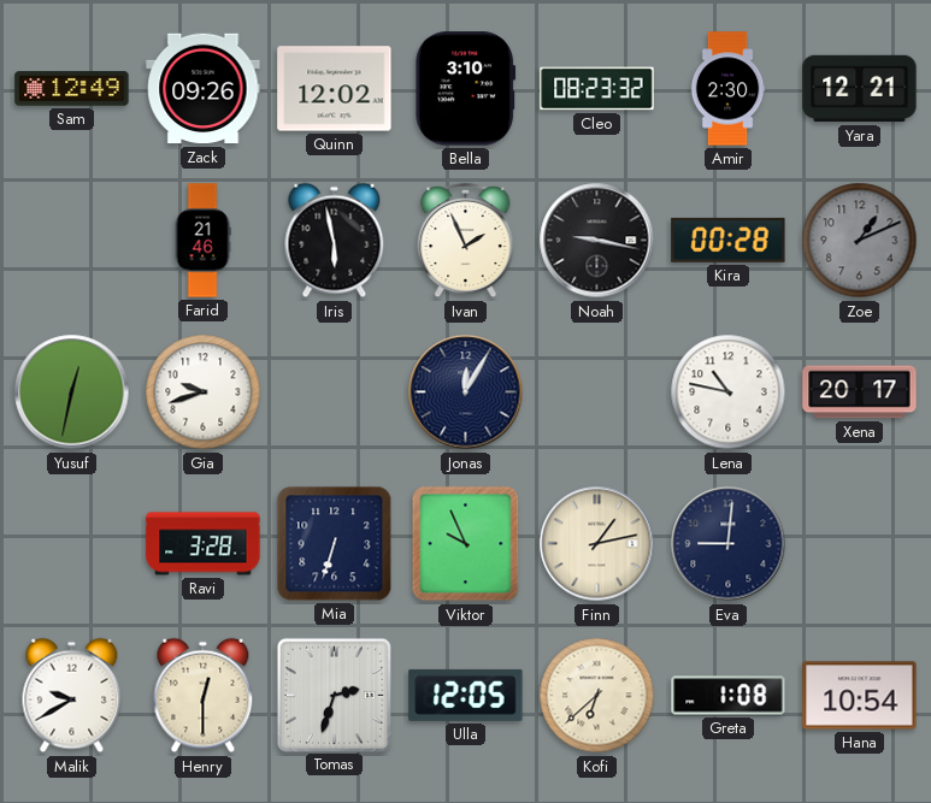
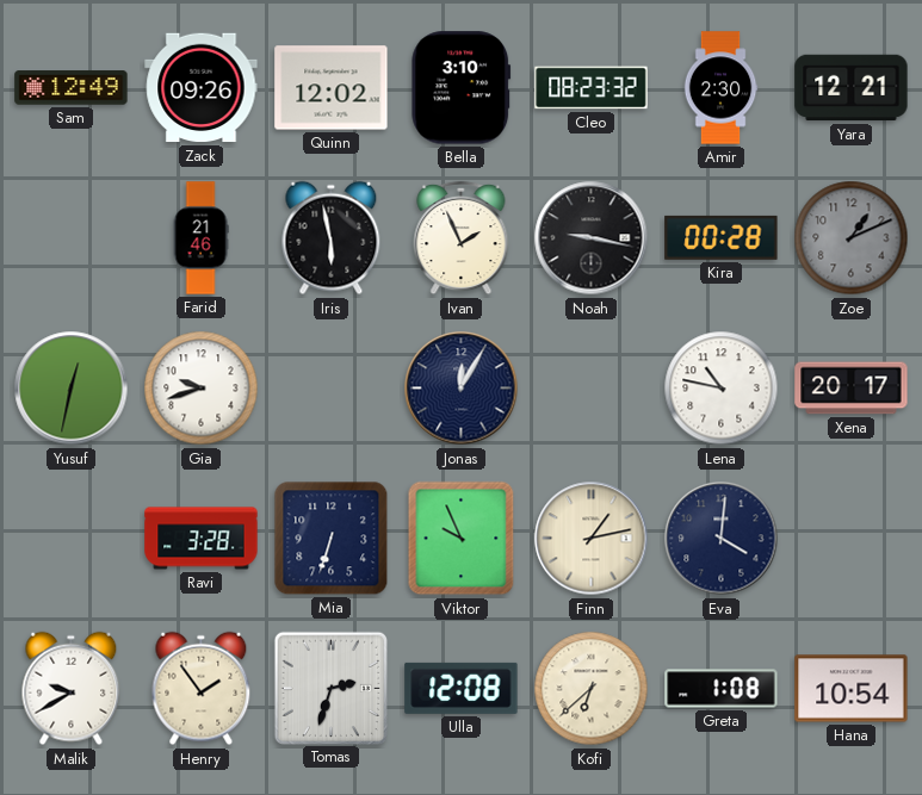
Eva: 9:01 -> 4:01
Henry: 12:30 -> 1:54
Ulla: 12:05 -> 12:08
